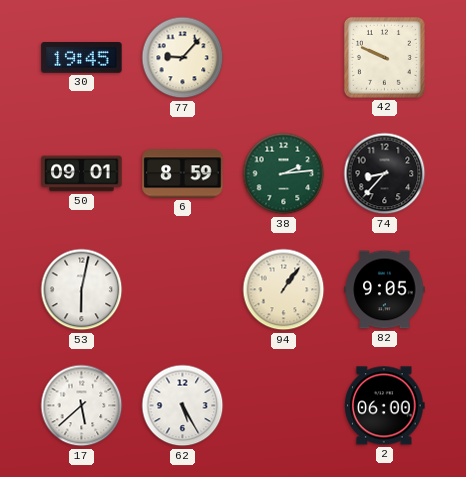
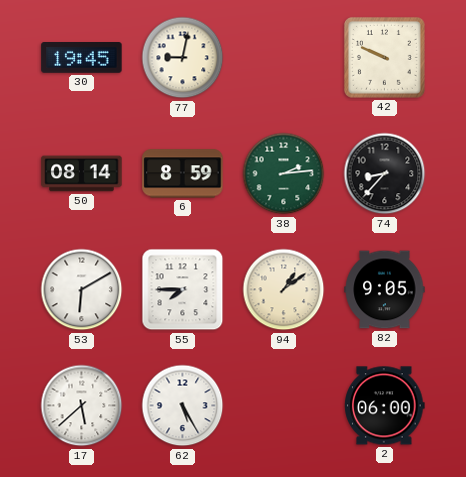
77: 9:07 -> 9:02
50: 09:01 -> 08:14
53: 6:02 -> 6:10
55: none -> 7:45
94: 1:06 -> 1:09
